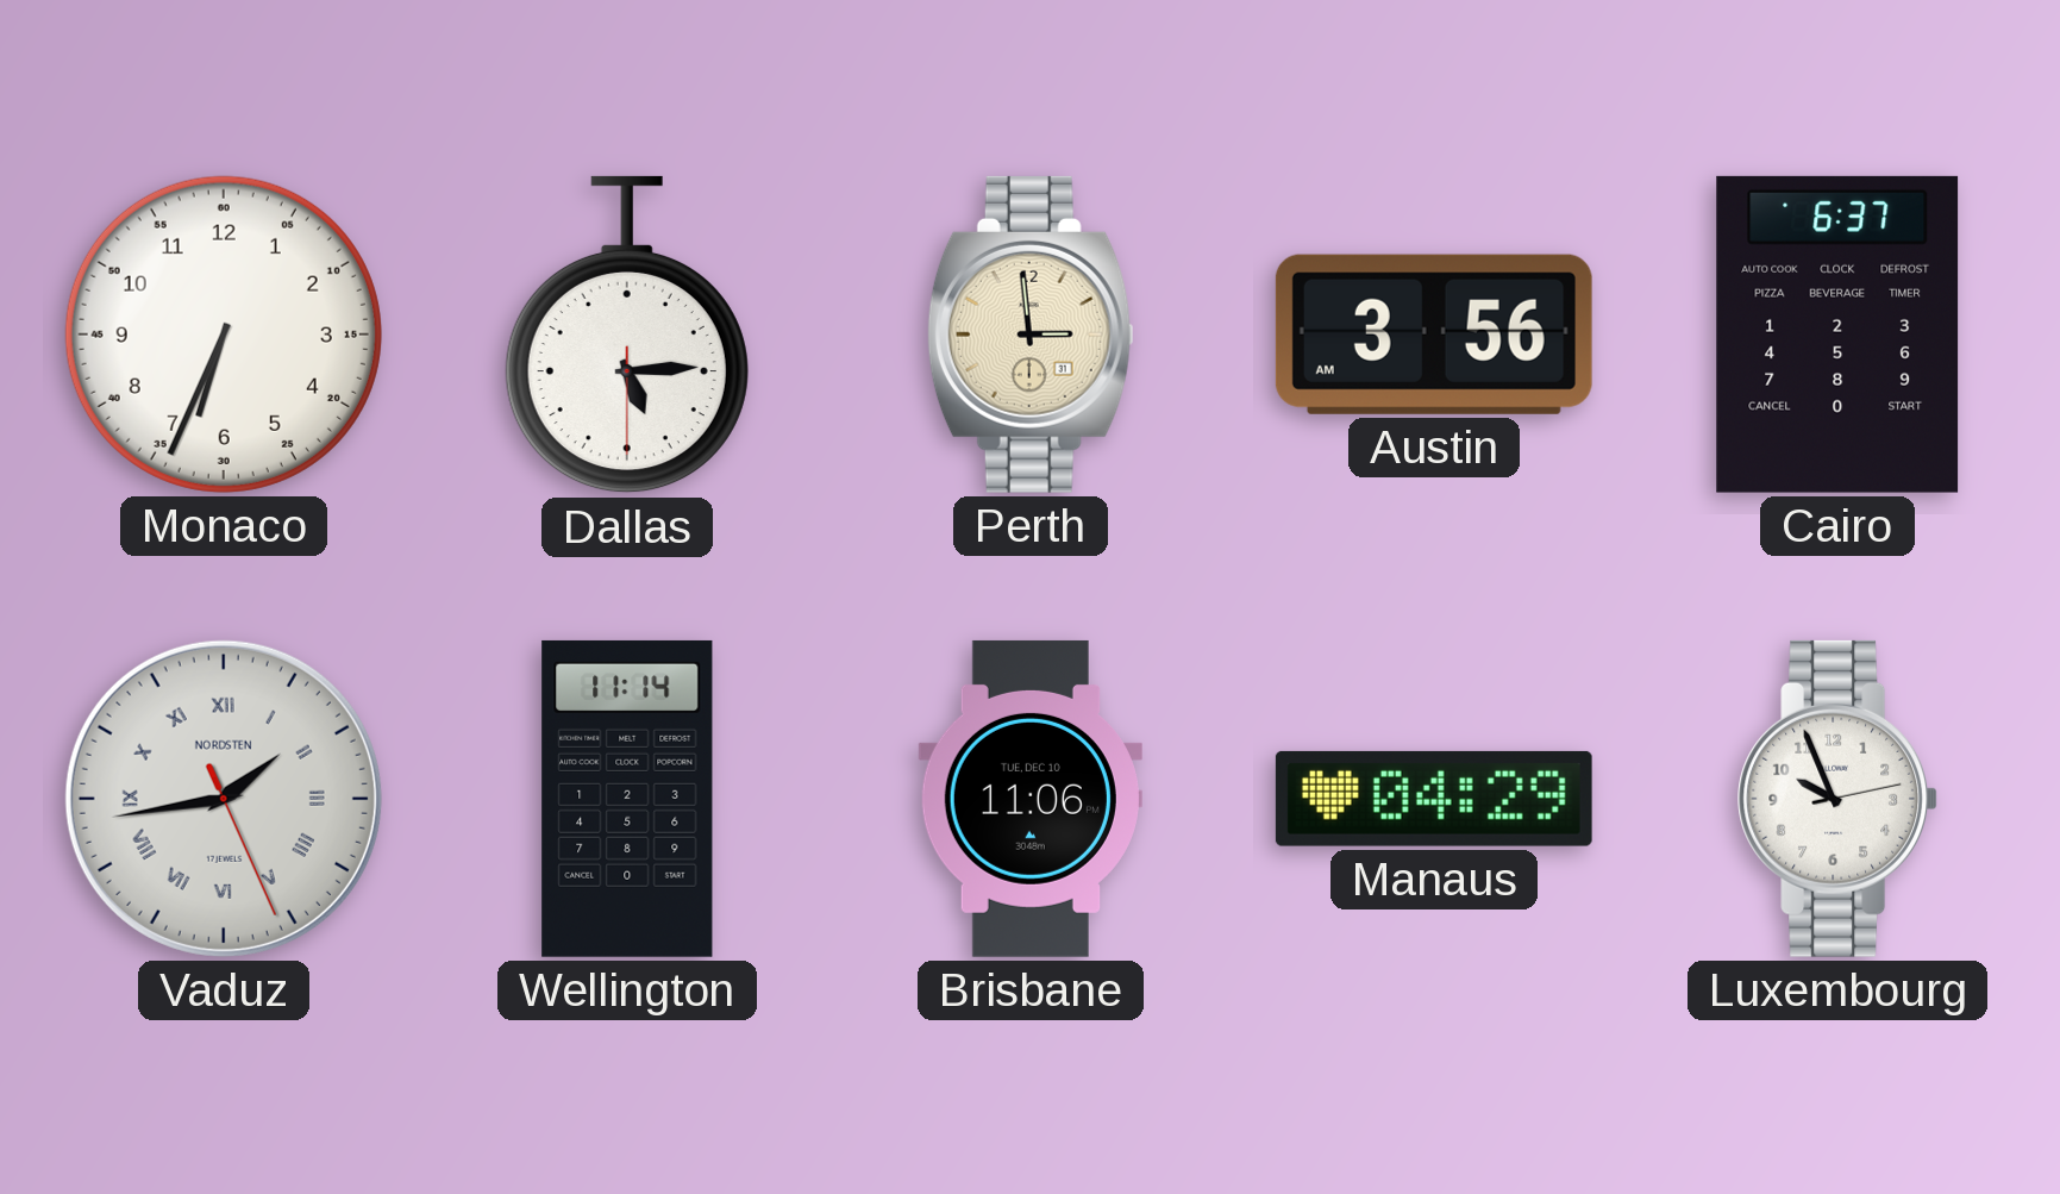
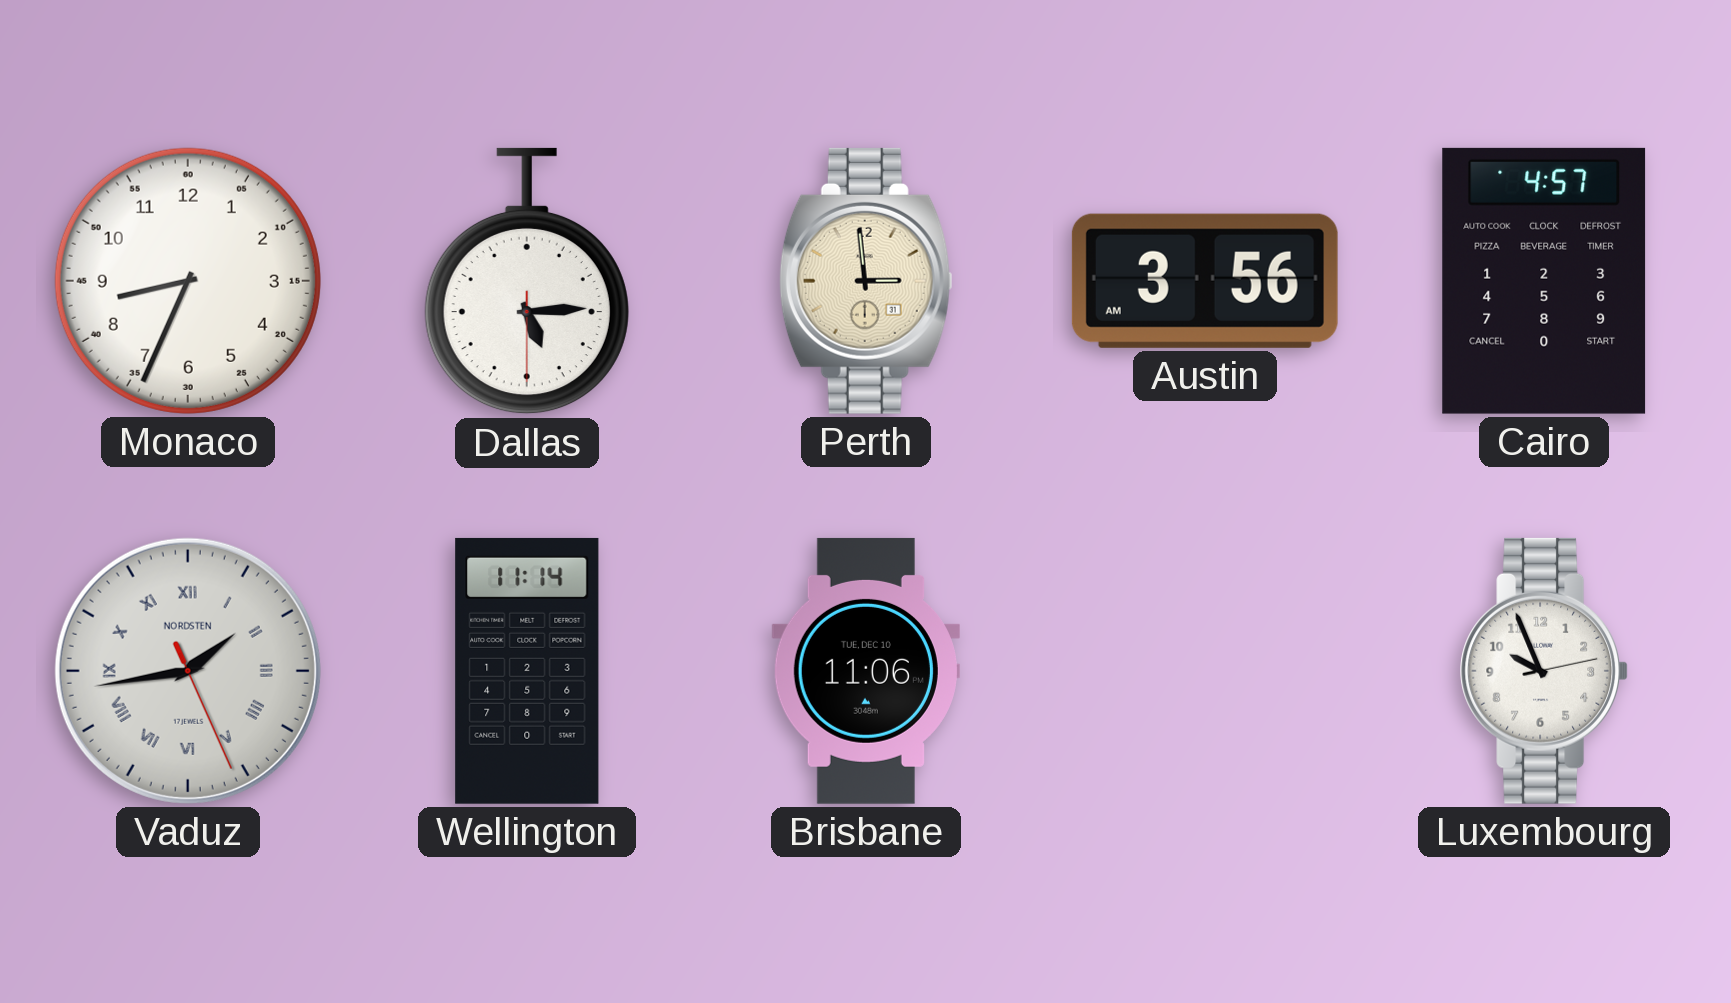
Monaco: 6:34 -> 8:34
Cairo: 6:37 -> 4:57
Manaus: 04:29 -> none
